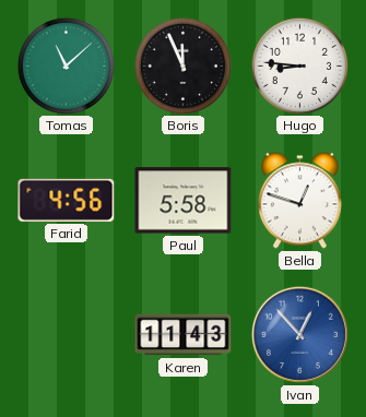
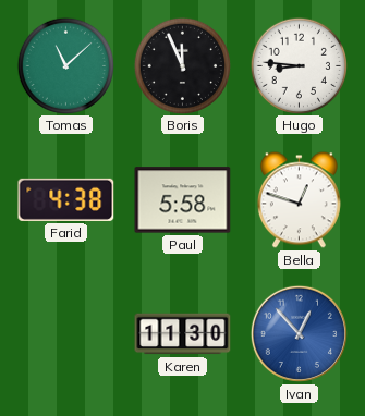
Farid: 4:56 -> 4:38
Karen: 11:43 -> 11:30
